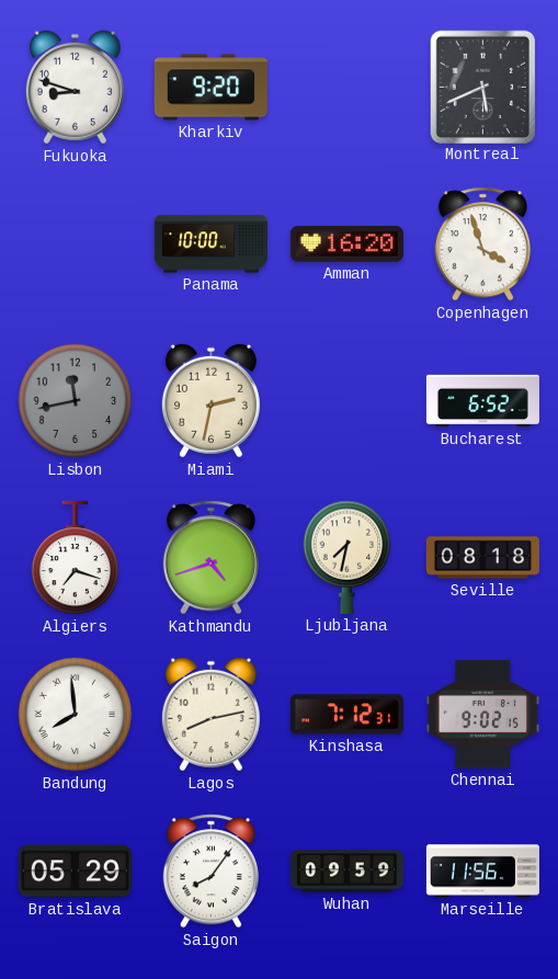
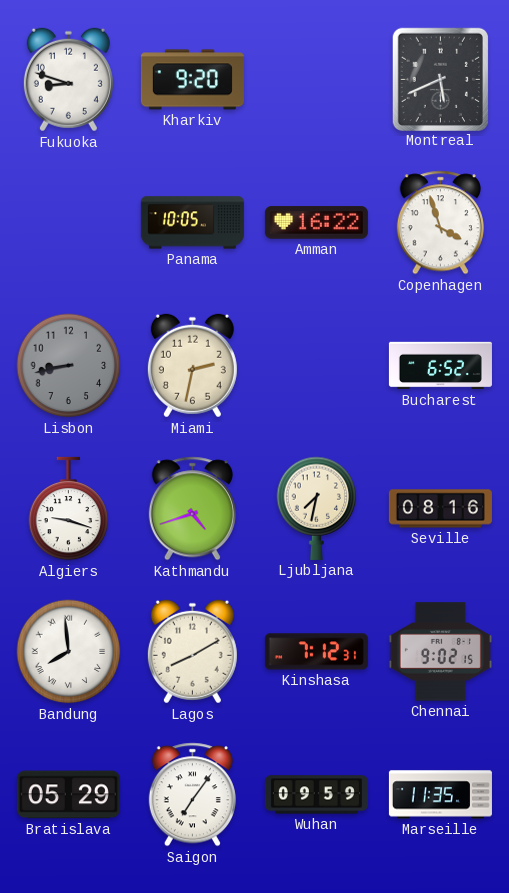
Panama: 10:00 -> 10:05
Amman: 16:20 -> 16:22
Lisbon: 11:43 -> 8:43
Algiers: 7:18 -> 9:18
Seville: 08:18 -> 08:16
Lagos: 8:13 -> 8:10
Saigon: 8:06 -> 7:06
Marseille: 11:56 -> 11:35
